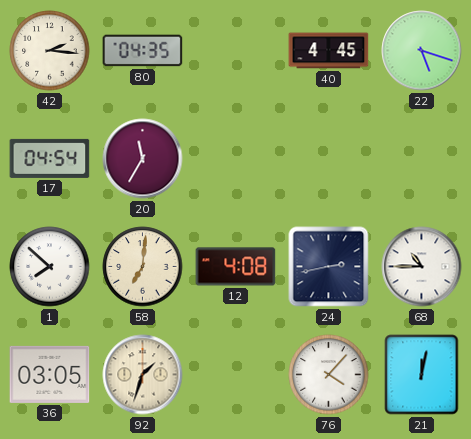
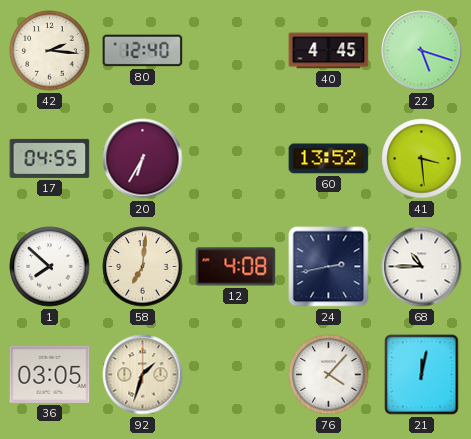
80: 04:35 -> 12:40
17: 04:54 -> 04:55
20: 11:35 -> 6:35
60: none -> 13:52
41: none -> 3:29
